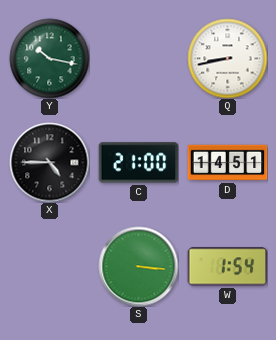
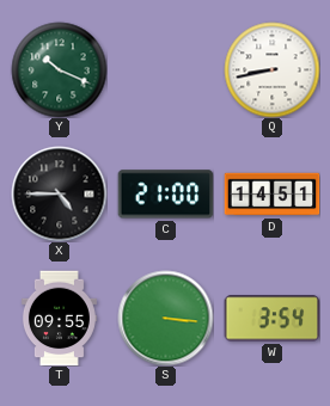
Y: 10:17 -> 10:19
T: none -> 09:55
W: 1:54 -> 3:54
